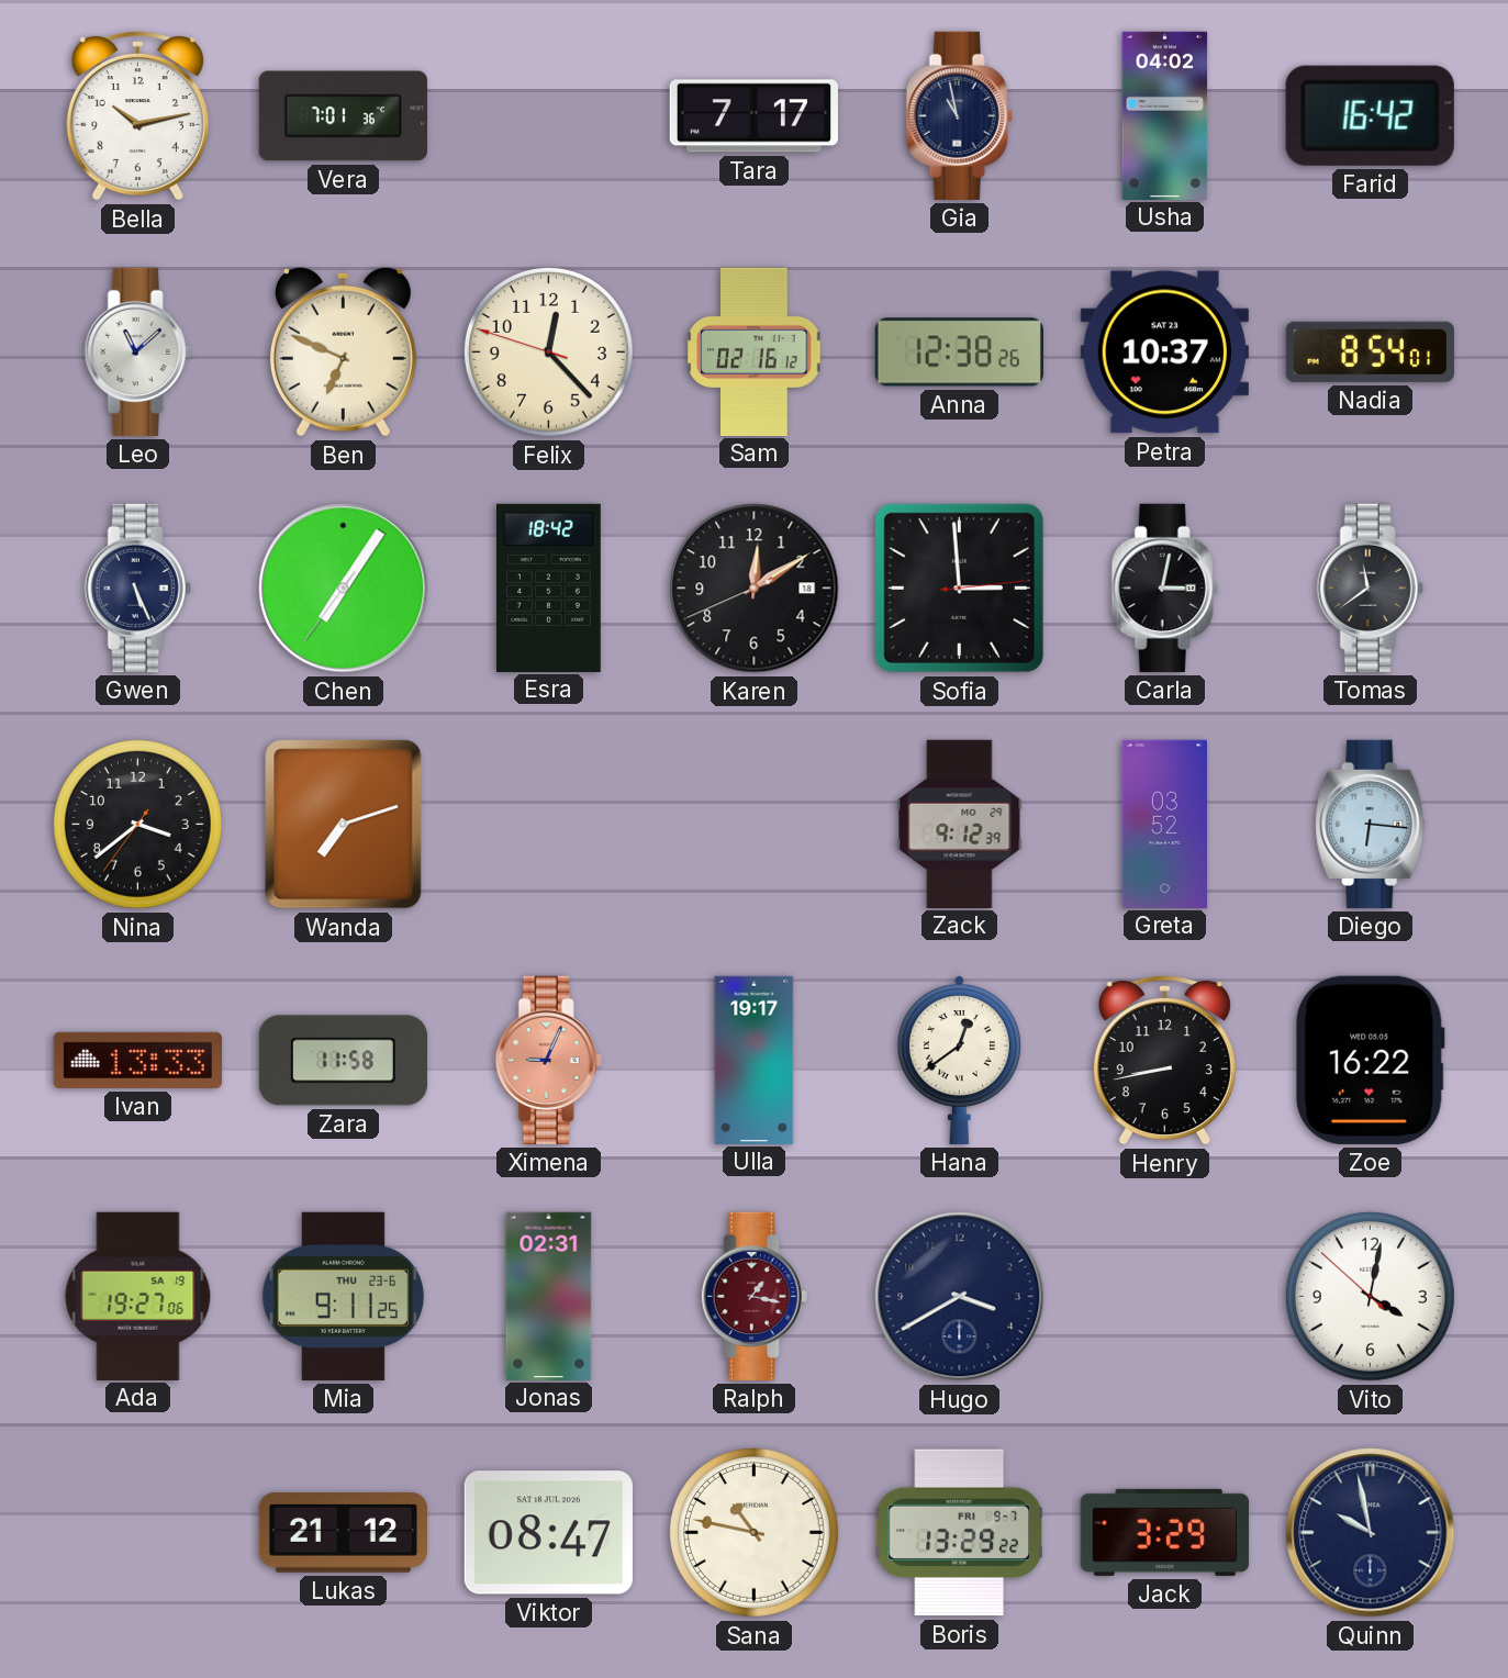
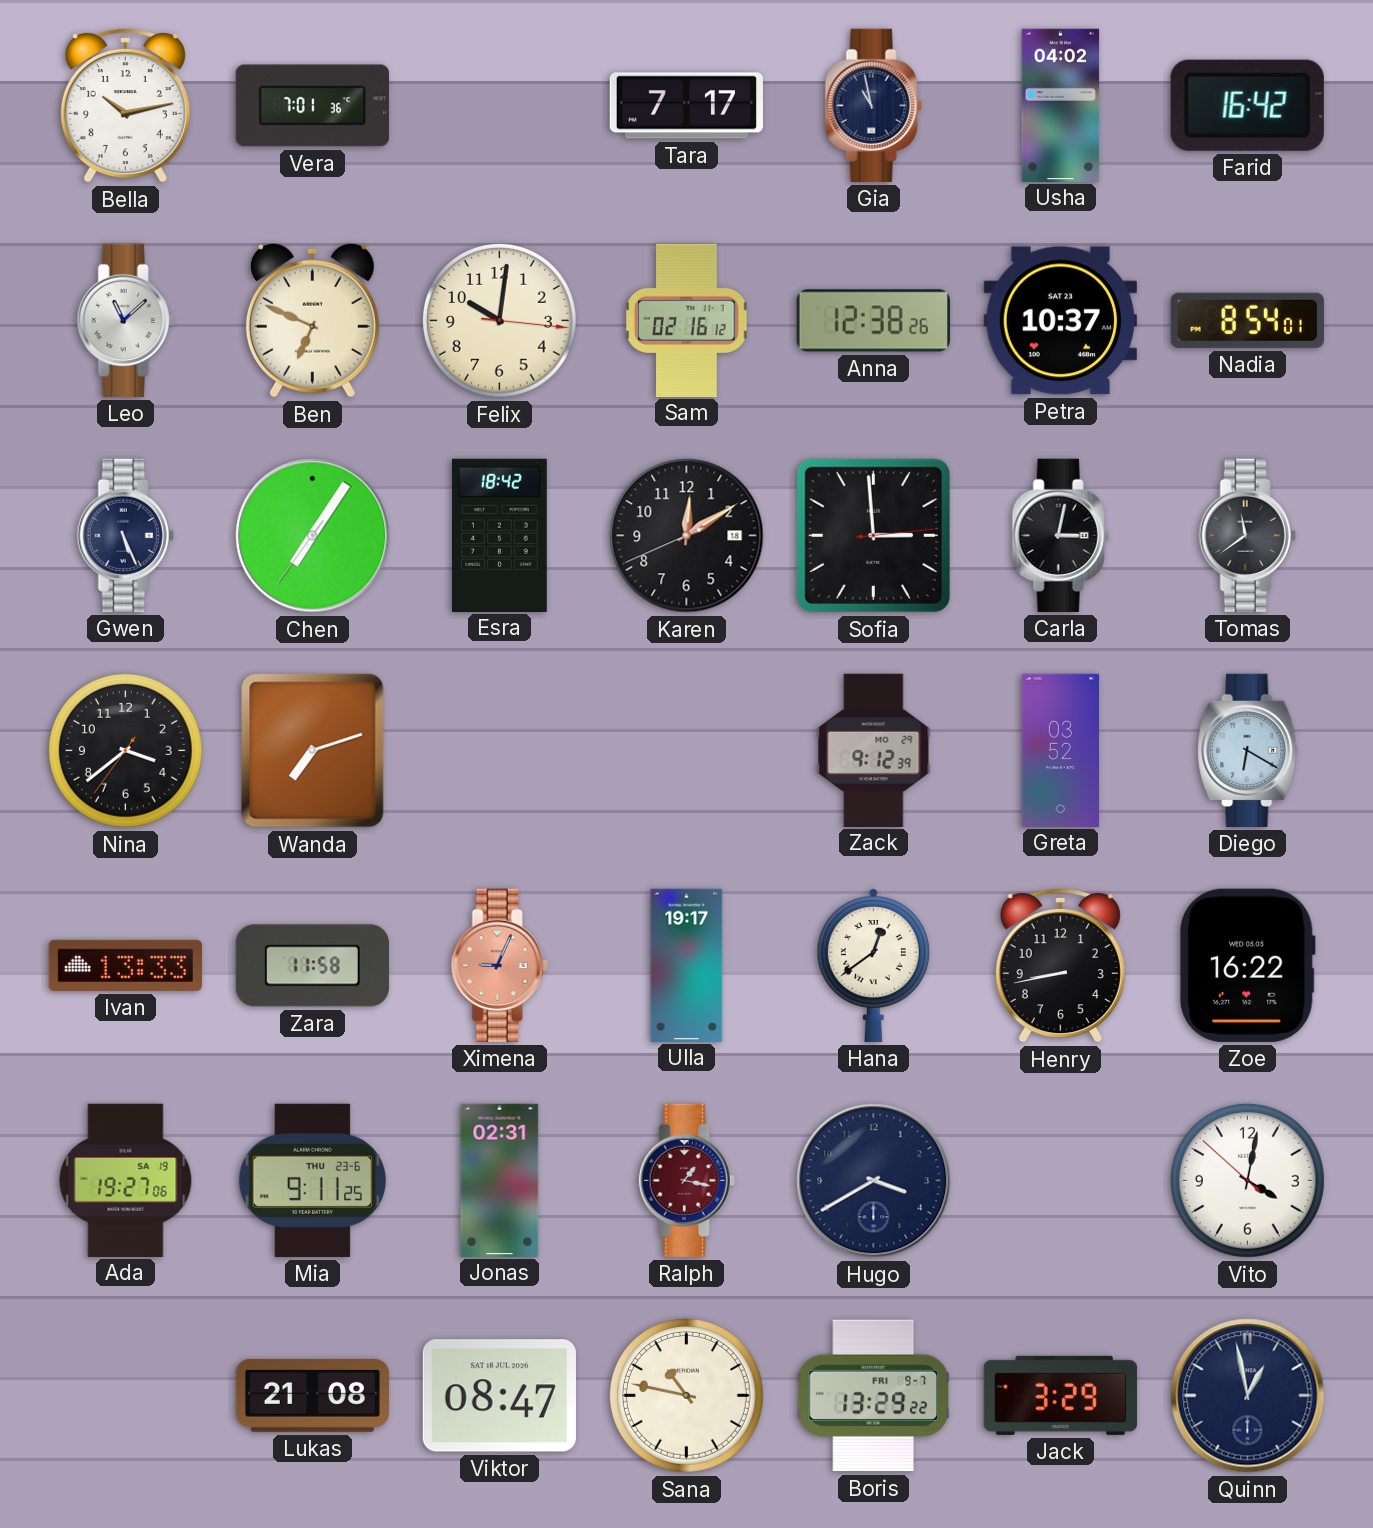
Felix: 12:22 -> 10:01
Diego: 6:16 -> 6:20
Lukas: 21:12 -> 21:08
Quinn: 9:58 -> 12:58
